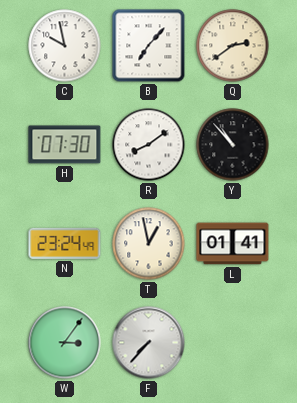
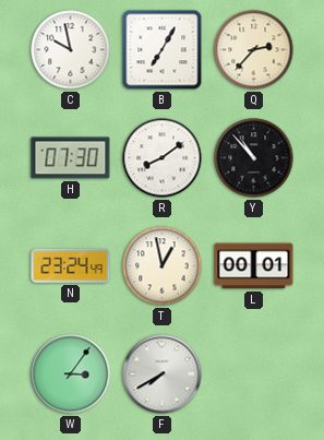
B: 7:07 -> 7:05
Q: 2:39 -> 2:37
L: 01:41 -> 00:01
F: 7:37 -> 7:40
